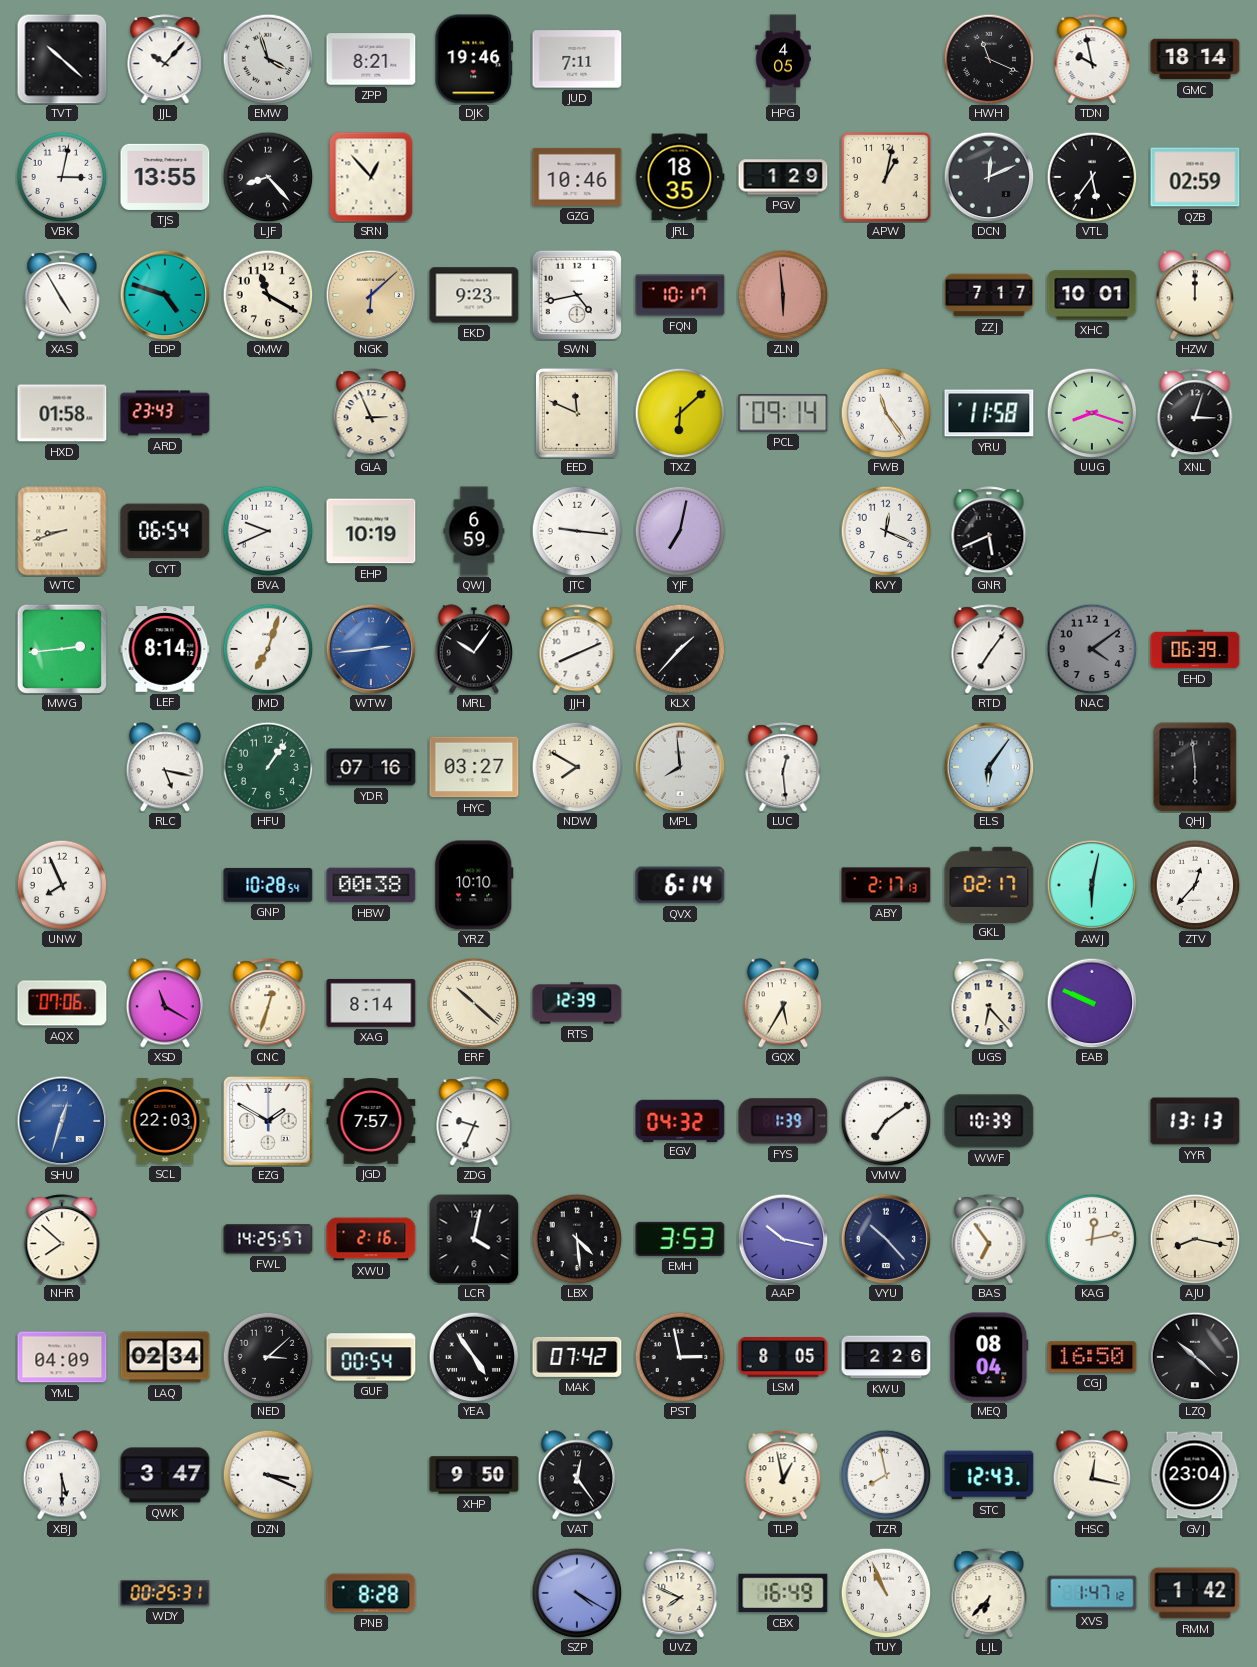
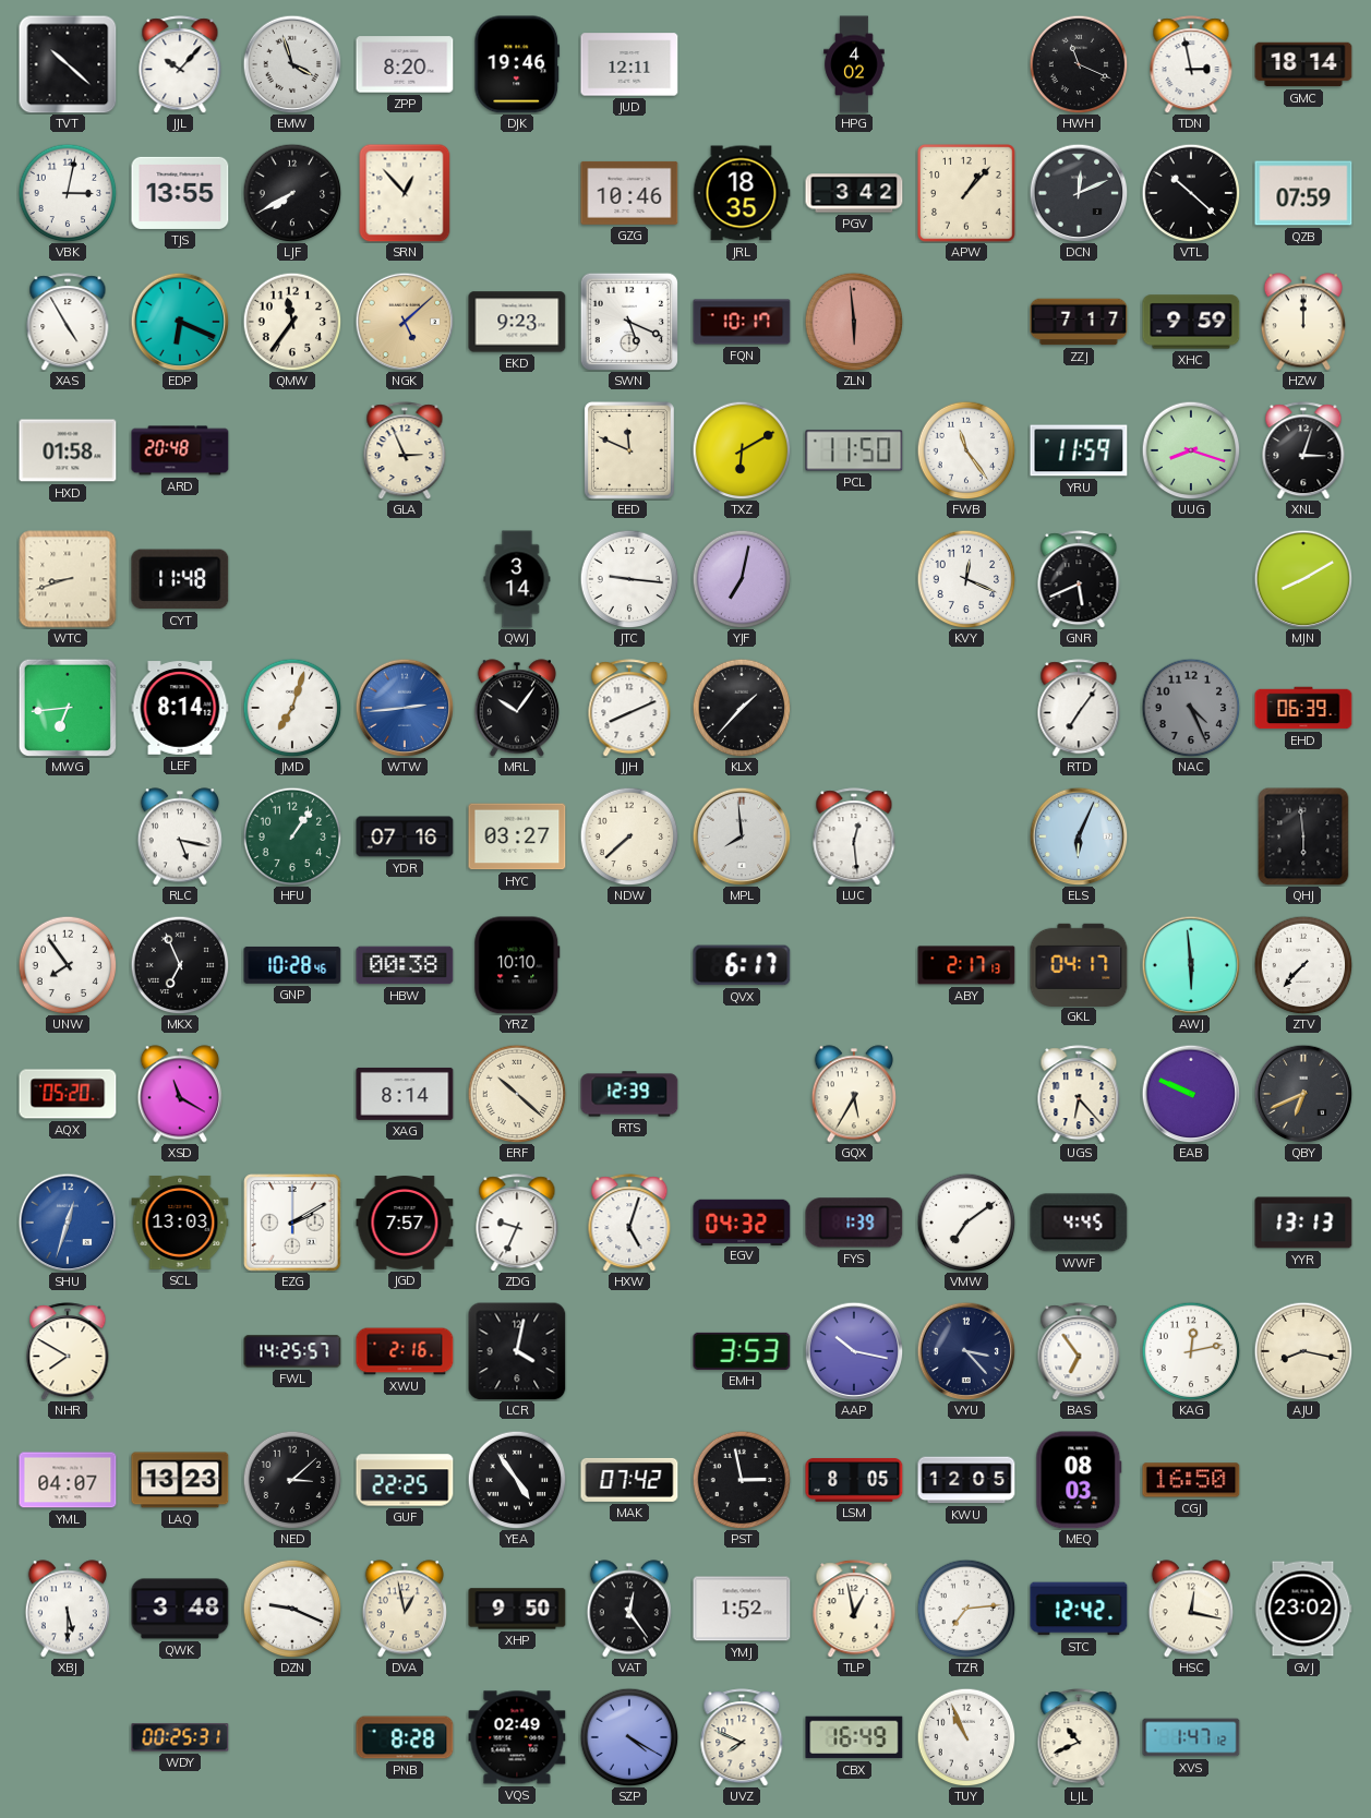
ZPP: 8:21 -> 8:20
JUD: 7:11 -> 12:11
HPG: 4:05 -> 4:02
TDN: 9:58 -> 2:58
LJF: 8:23 -> 7:40
PGV: 1:29 -> 3:42
APW: 1:02 -> 1:07
VTL: 5:36 -> 10:22
QZB: 02:59 -> 07:59
EDP: 4:48 -> 6:19
QMW: 11:20 -> 11:36
NGK: 6:08 -> 5:08
SWN: 4:43 -> 5:19
XHC: 10:01 -> 9:59
ARD: 23:43 -> 20:48
TXZ: 6:08 -> 6:10
PCL: 09:14 -> 11:50
YRU: 11:58 -> 11:59
CYT: 06:54 -> 11:48
BVA: 9:41 -> none
EHP: 10:19 -> none
QWJ: 6:59 -> 3:14
MJN: none -> 8:10
MWG: 2:44 -> 6:44
NAC: 4:09 -> 4:26
NDW: 7:50 -> 7:38
ELS: 6:06 -> 6:04
UNW: 7:56 -> 7:54
MKX: none -> 6:56
GNP: 10:28:54 -> 10:28:46
QVX: 6:14 -> 6:17
GKL: 02:17 -> 04:17
AWJ: 6:02 -> 5:59
ZTV: 12:37 -> 7:37
AQX: 07:06 -> 05:20
CNC: 12:33 -> none
QBY: none -> 6:41
SCL: 22:03 -> 13:03
EZG: 1:50 -> 2:10
HXW: none -> 5:03
WWF: 10:39 -> 4:45
NHR: 7:52 -> 7:50
LBX: 4:29 -> none
VYU: 10:23 -> 3:23
YML: 04:09 -> 04:07
LAQ: 02:34 -> 13:23
GUF: 00:54 -> 22:25
KWU: 2:26 -> 12:05
MEQ: 08:04 -> 08:03
LZQ: 10:22 -> none
QWK: 3:47 -> 3:48
DZN: 3:19 -> 9:19
DVA: none -> 12:58
YMJ: none -> 1:52
TZR: 7:58 -> 7:14
STC: 12:43 -> 12:42
GVJ: 23:04 -> 23:02
VQS: none -> 02:49
LJL: 6:37 -> 10:41
RMM: 1:42 -> none
